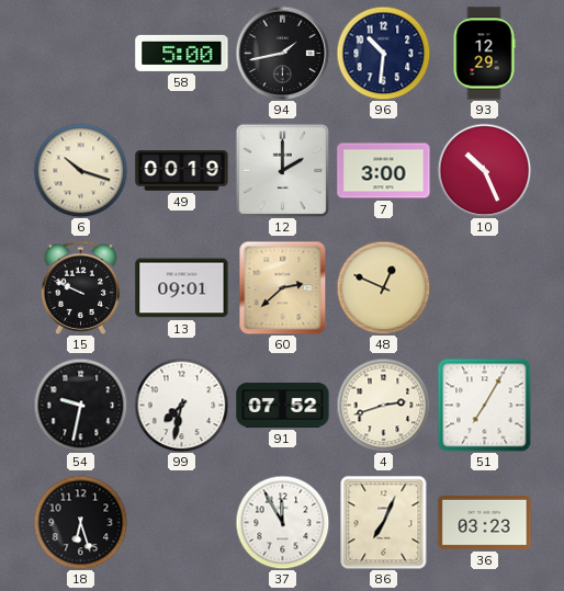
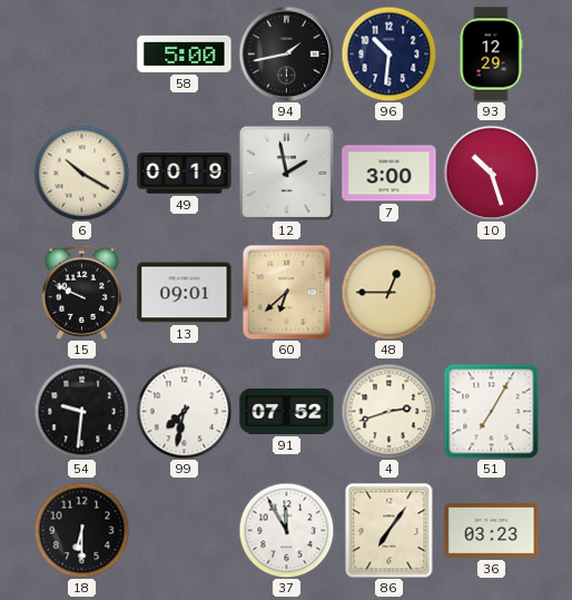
6: 10:18 -> 10:20
12: 2:00 -> 1:58
10: 10:26 -> 10:27
60: 2:38 -> 6:38
48: 12:49 -> 12:45
54: 9:32 -> 9:31
18: 6:27 -> 6:30
86: 7:04 -> 7:06
